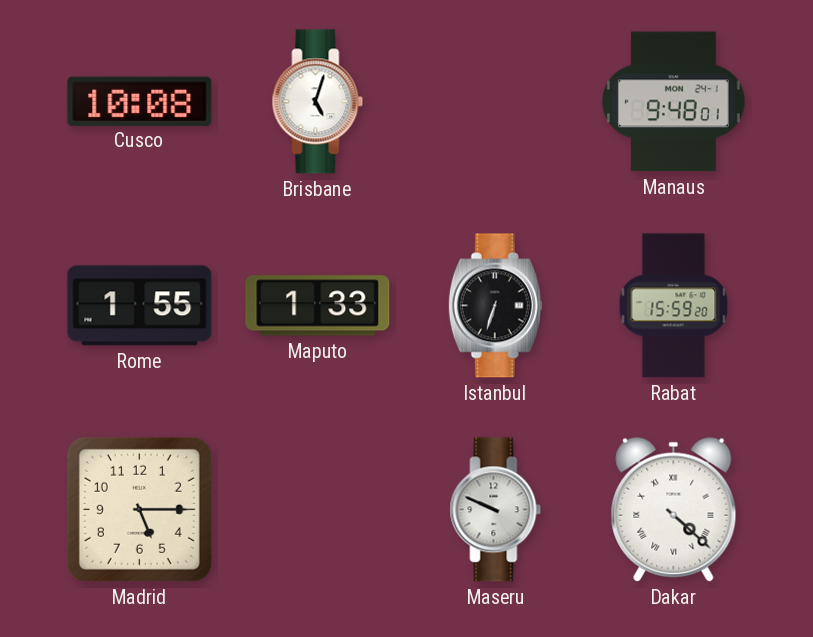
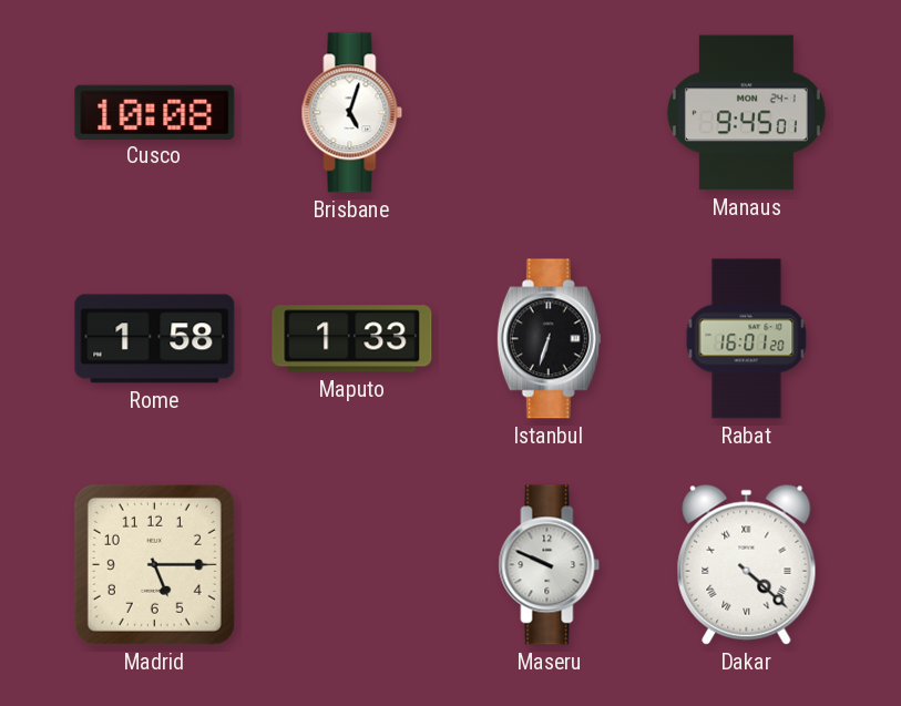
Manaus: 9:48 -> 9:45
Rome: 1:55 -> 1:58
Rabat: 15:59 -> 16:01
